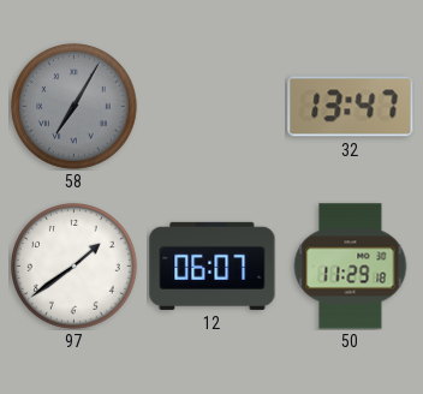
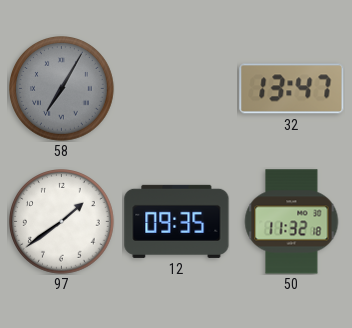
12: 06:07 -> 09:35
50: 11:29 -> 11:32
